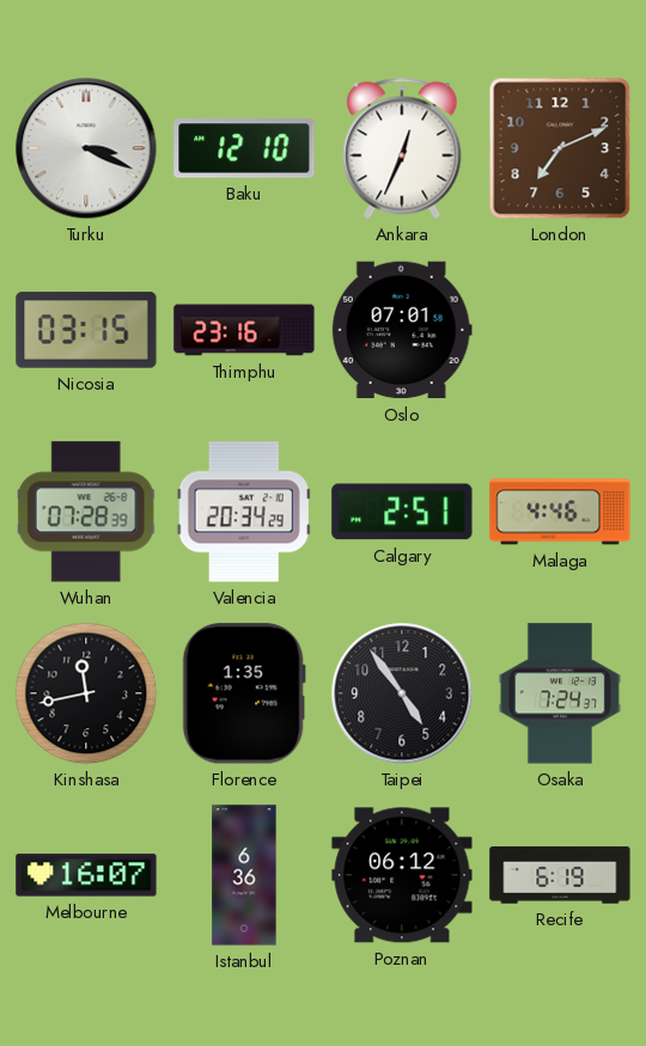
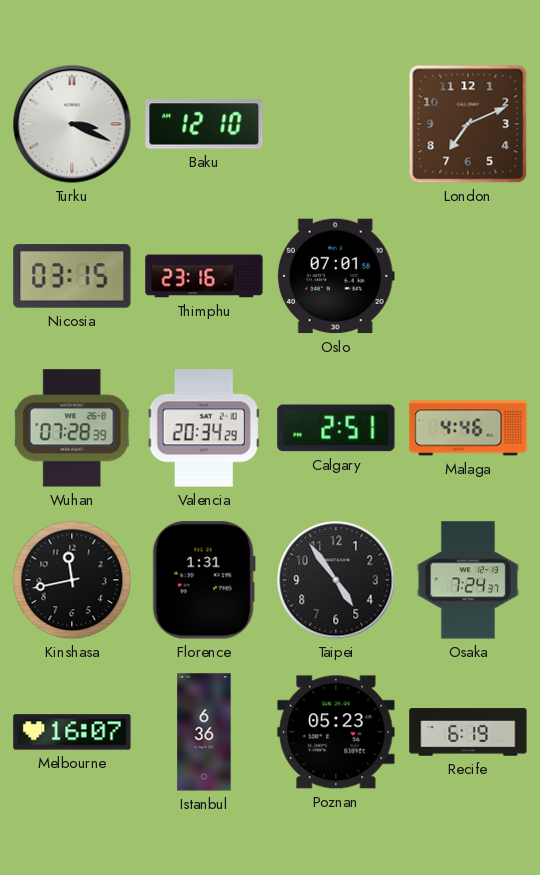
Ankara: 12:34 -> none
Florence: 1:35 -> 1:31
Poznan: 06:12 -> 05:23
